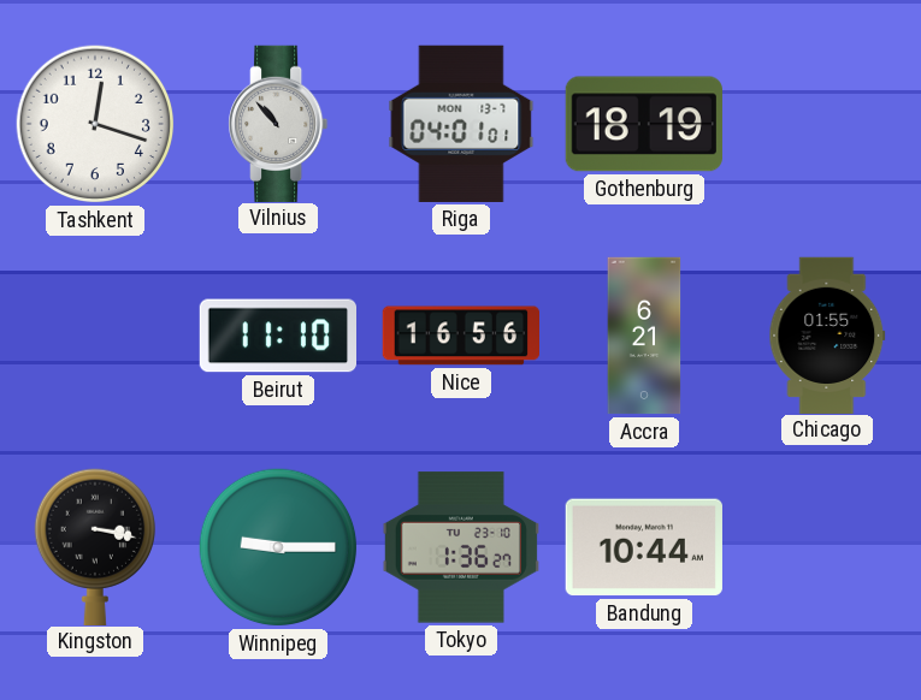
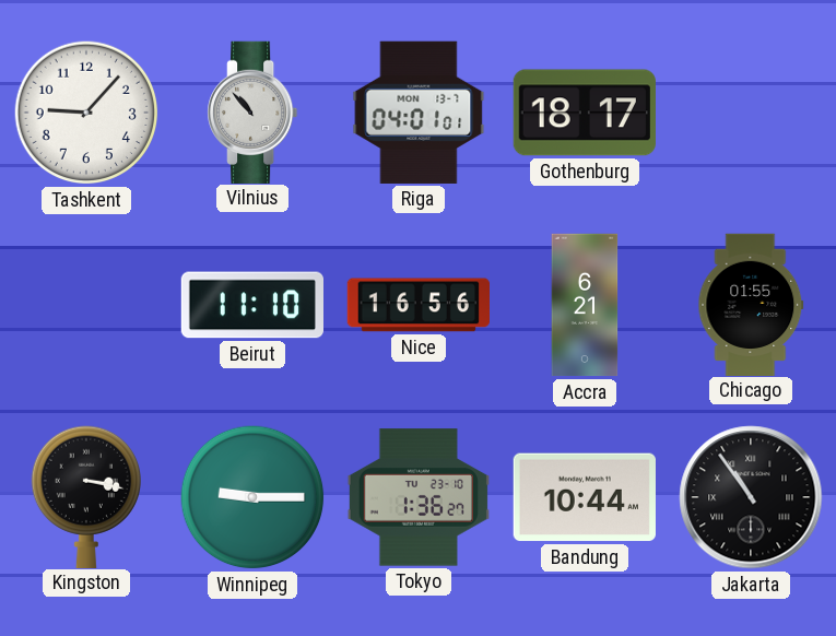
Tashkent: 12:18 -> 9:07
Gothenburg: 18:19 -> 18:17
Jakarta: none -> 10:54
